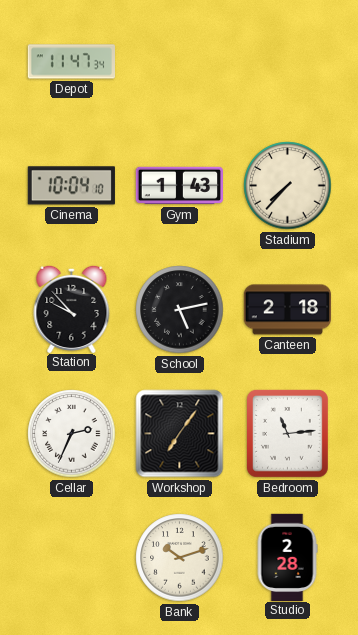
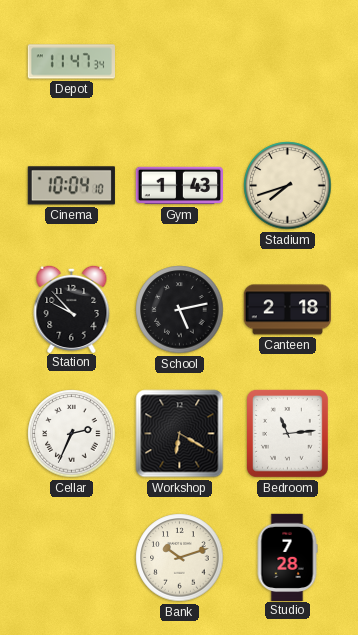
Stadium: 7:37 -> 7:42
Workshop: 7:06 -> 6:20
Studio: 2:28 -> 7:28
